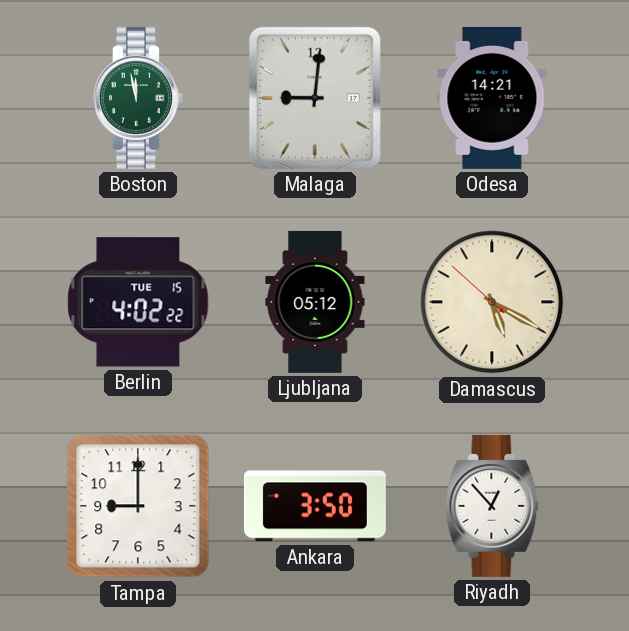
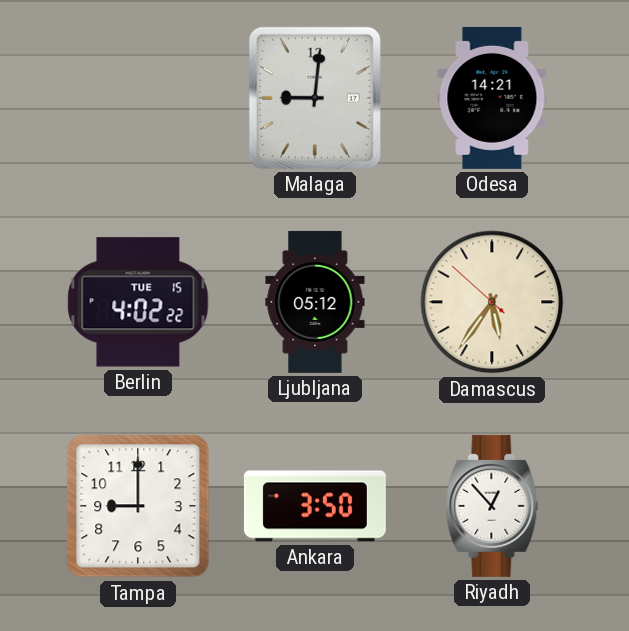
Boston: 11:58 -> none
Damascus: 5:19 -> 5:35
